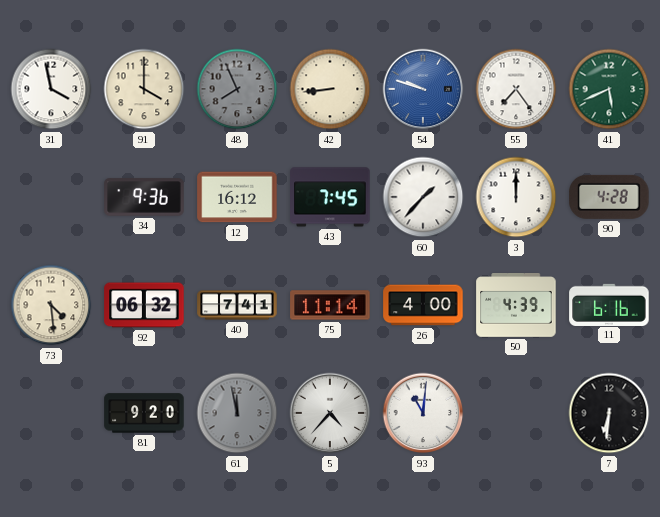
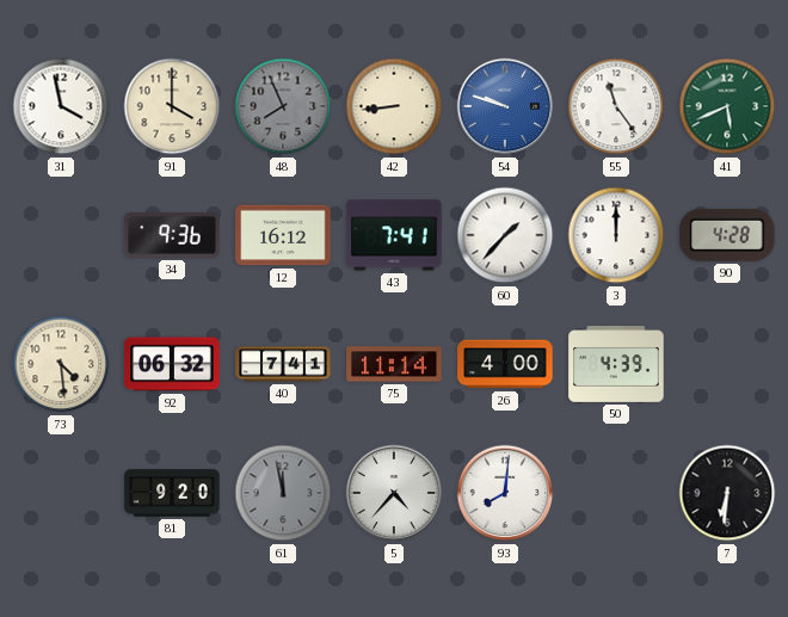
55: 7:24 -> 11:24
43: 7:45 -> 7:41
11: 6:16 -> none
93: 11:01 -> 8:01
